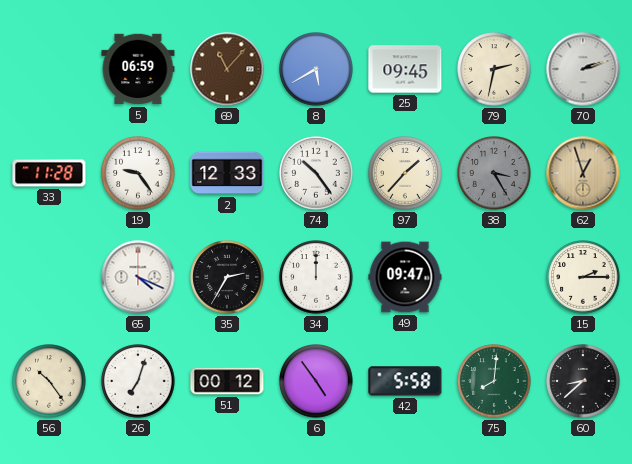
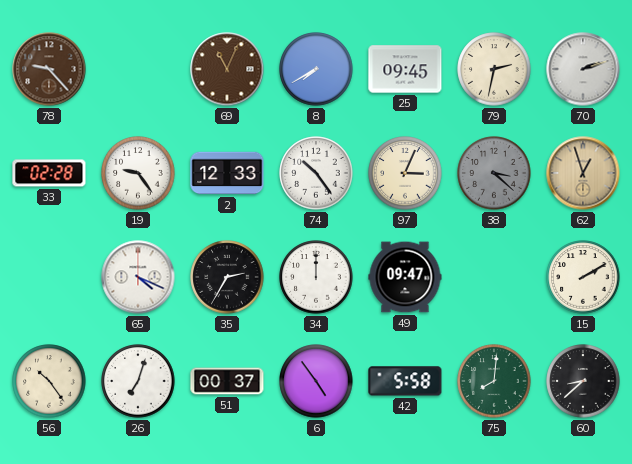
78: none -> 9:23
5: 06:59 -> none
69: 11:07 -> 11:04
8: 5:40 -> 7:40
33: 11:28 -> 02:28
97: 1:37 -> 3:04
38: 3:25 -> 3:22
15: 2:15 -> 2:10
51: 00:12 -> 00:37
